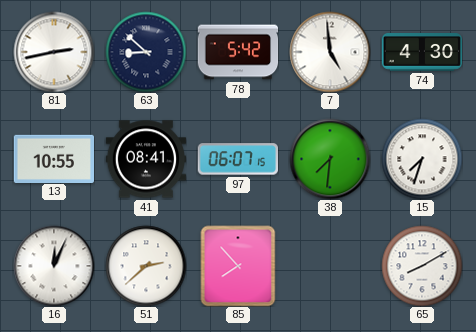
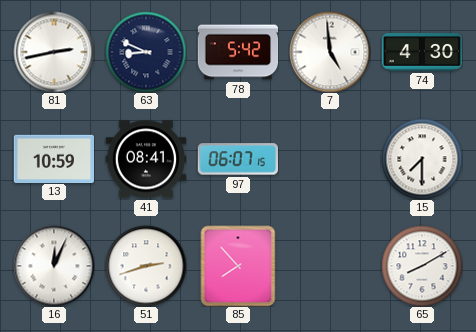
63: 8:52 -> 8:49
13: 10:55 -> 10:59
38: 7:31 -> none
15: 7:33 -> 7:30
51: 2:38 -> 2:42
